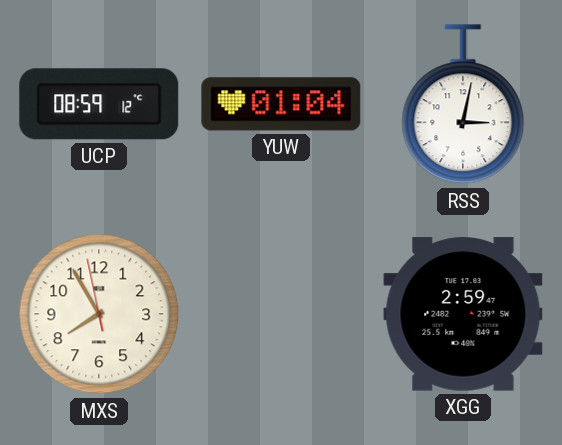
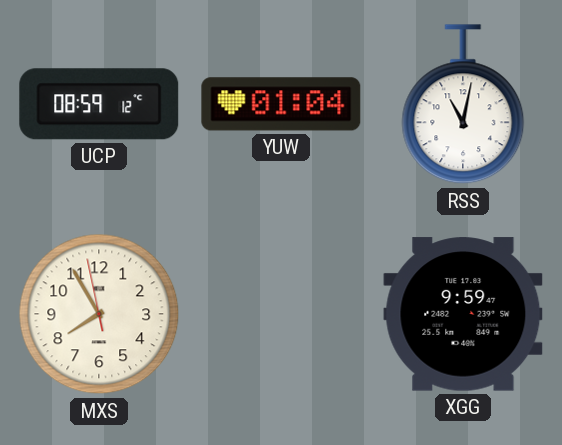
RSS: 3:02 -> 11:02
XGG: 2:59 -> 9:59
